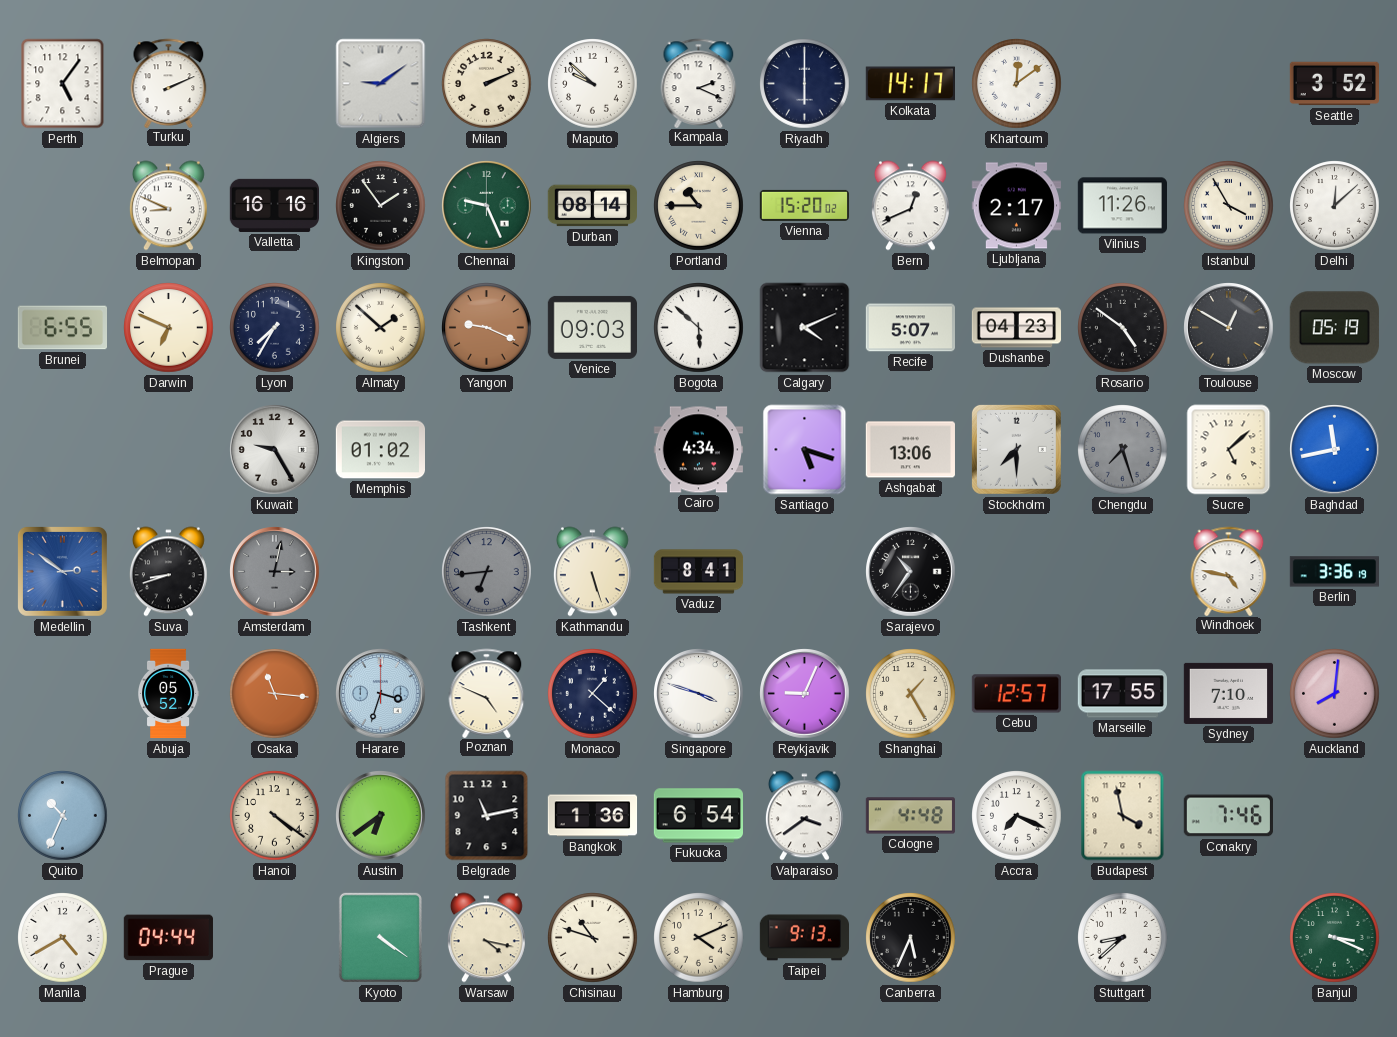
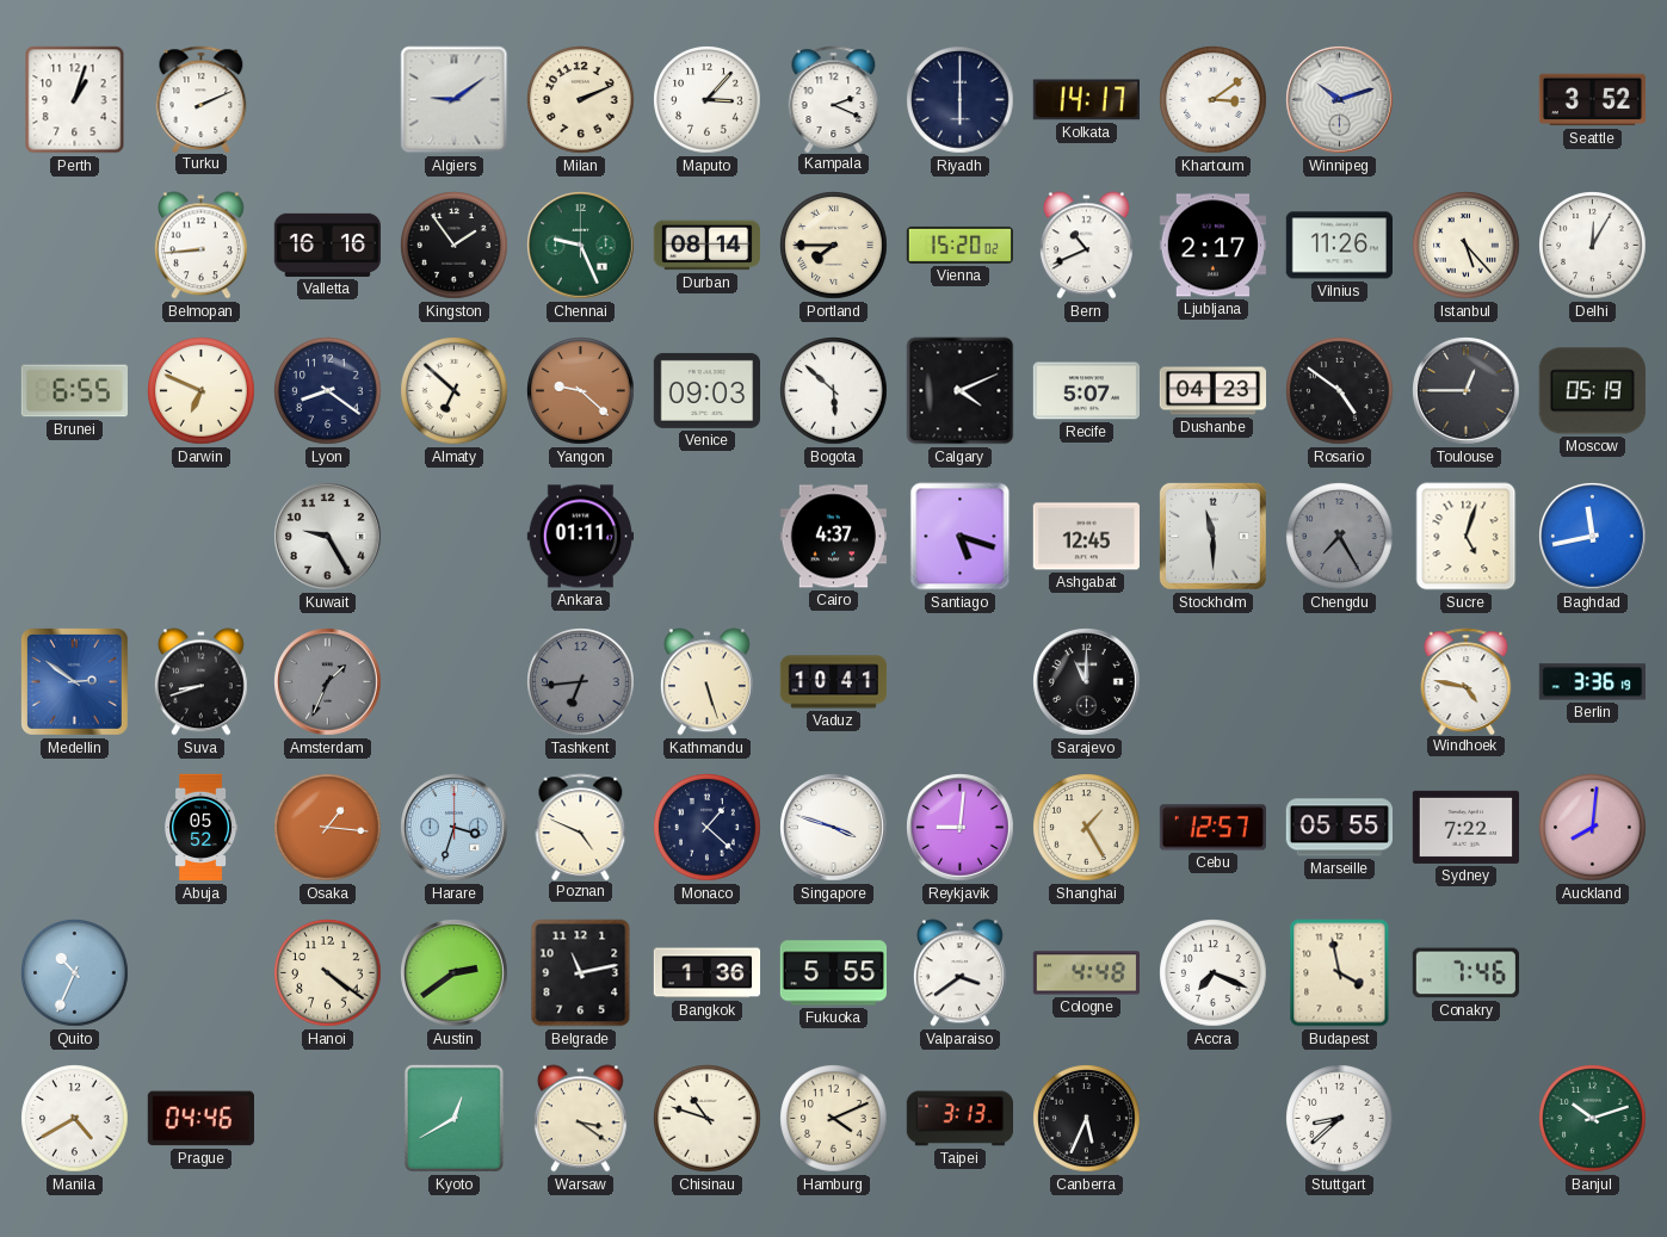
Perth: 5:06 -> 1:03
Maputo: 9:52 -> 3:07
Khartoum: 12:09 -> 3:09
Winnipeg: none -> 10:12
Belmopan: 8:49 -> 8:44
Portland: 10:45 -> 7:45
Bern: 12:41 -> 10:41
Istanbul: 3:55 -> 5:23
Delhi: 12:08 -> 12:05
Lyon: 7:35 -> 8:21
Almaty: 1:52 -> 6:52
Yangon: 9:19 -> 9:22
Toulouse: 12:50 -> 12:45
Memphis: 01:02 -> none
Ankara: none -> 01:11
Cairo: 4:34 -> 4:37
Ashgabat: 13:06 -> 12:45
Stockholm: 7:30 -> 11:30
Chengdu: 7:27 -> 7:25
Sucre: 5:08 -> 5:03
Amsterdam: 3:02 -> 1:34
Vaduz: 8:41 -> 10:41
Sarajevo: 10:36 -> 11:00
Osaka: 11:16 -> 1:16
Reykjavik: 9:04 -> 9:01
Marseille: 17:55 -> 05:55
Sydney: 7:10 -> 7:22
Austin: 6:39 -> 2:39
Fukuoka: 6:54 -> 5:55
Prague: 04:44 -> 04:46
Kyoto: 4:21 -> 12:40
Warsaw: 4:17 -> 3:21
Taipei: 9:13 -> 3:13
Banjul: 3:19 -> 10:12
